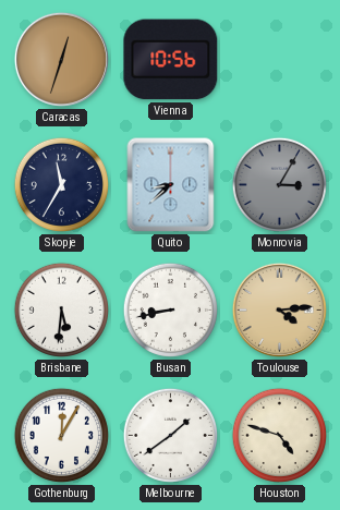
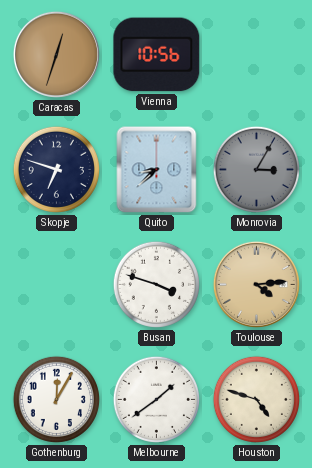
Skopje: 11:35 -> 6:48
Brisbane: 5:31 -> none
Busan: 8:43 -> 3:48
